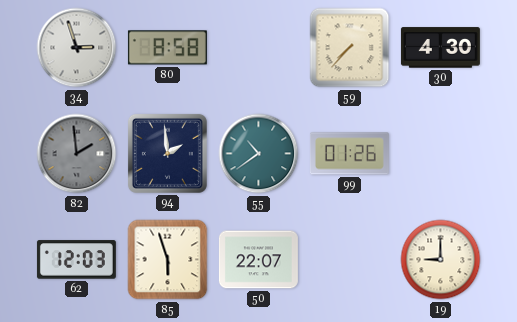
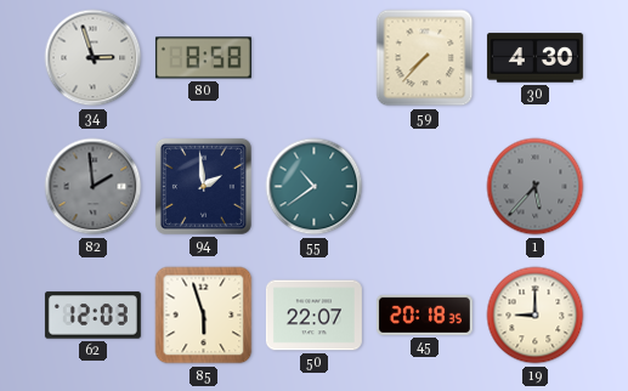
99: 01:26 -> none
1: none -> 5:37
45: none -> 20:18
